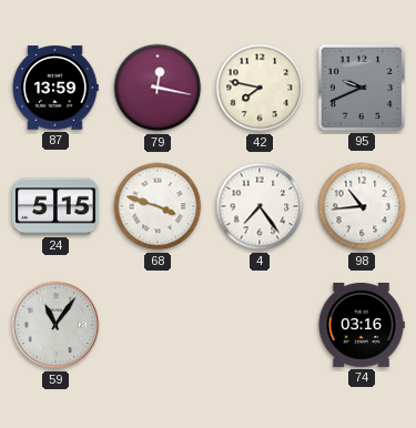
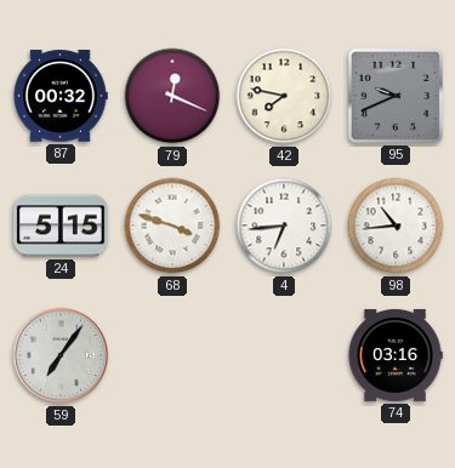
87: 13:59 -> 00:32
79: 12:17 -> 12:19
4: 7:24 -> 6:44
59: 11:06 -> 7:06
